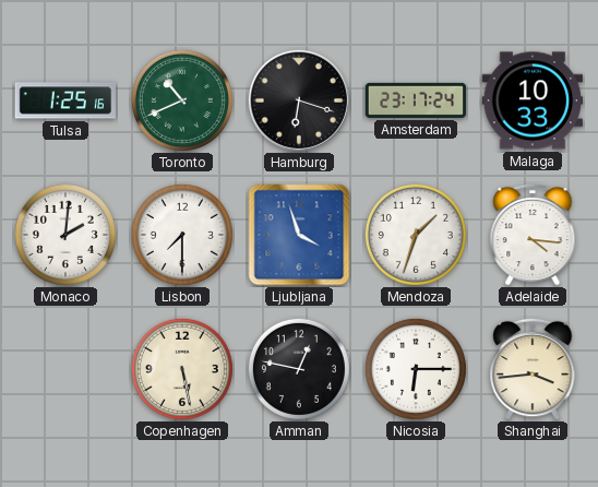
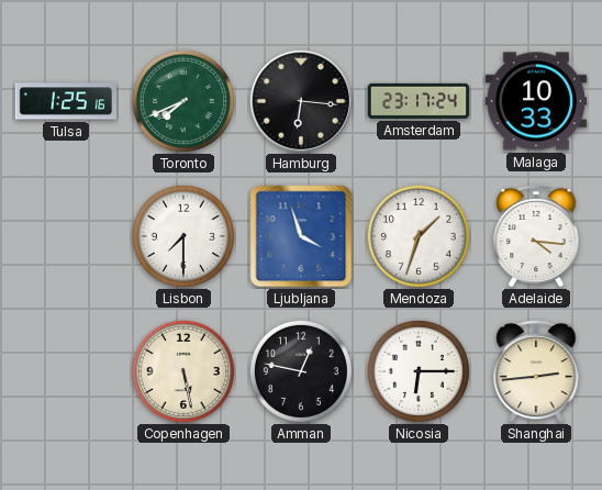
Toronto: 10:41 -> 7:41
Hamburg: 6:18 -> 6:16
Monaco: 2:01 -> none
Shanghai: 3:44 -> 2:44
